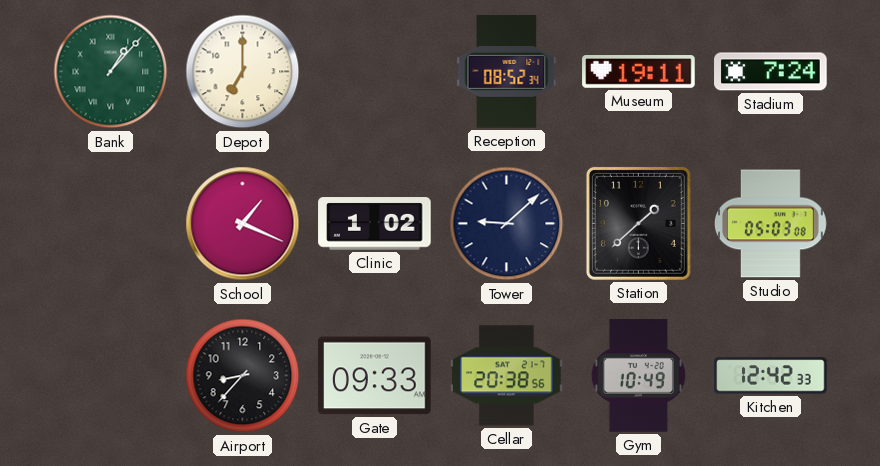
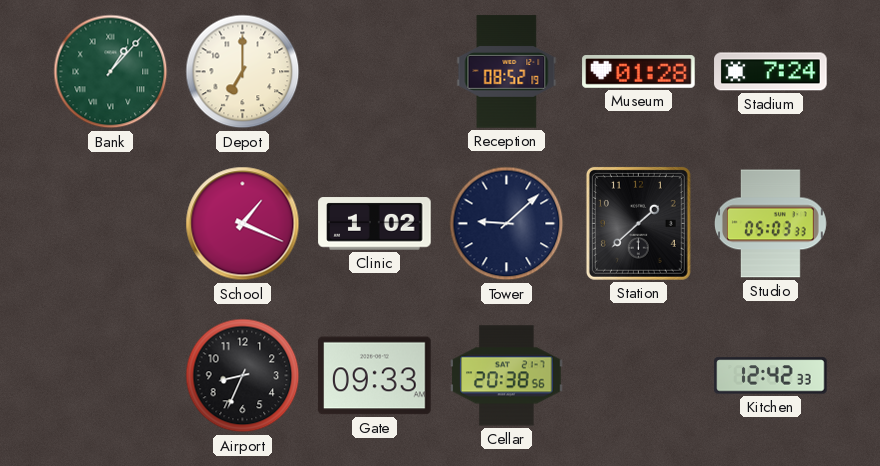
Reception: 08:52:34 -> 08:52:19
Museum: 19:11 -> 01:28
Studio: 05:03:08 -> 05:03:33
Airport: 8:37 -> 8:34
Gym: 10:49 -> none
